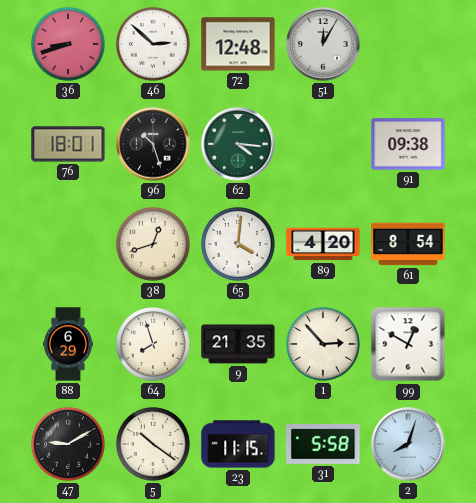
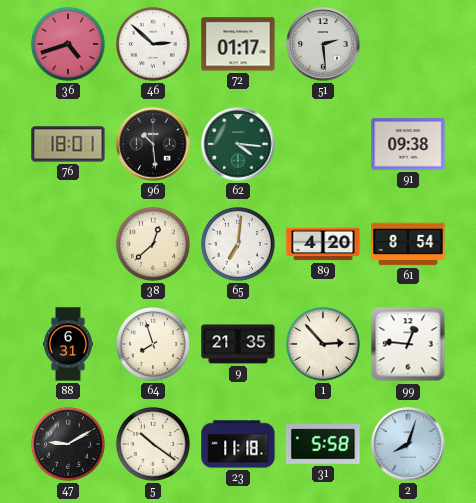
36: 8:42 -> 4:42
72: 12:48 -> 01:17
51: 12:05 -> 2:29
96: 10:27 -> 10:29
38: 12:42 -> 12:38
65: 4:01 -> 7:01
88: 6:29 -> 6:31
99: 12:50 -> 12:46
23: 11:15 -> 11:18
